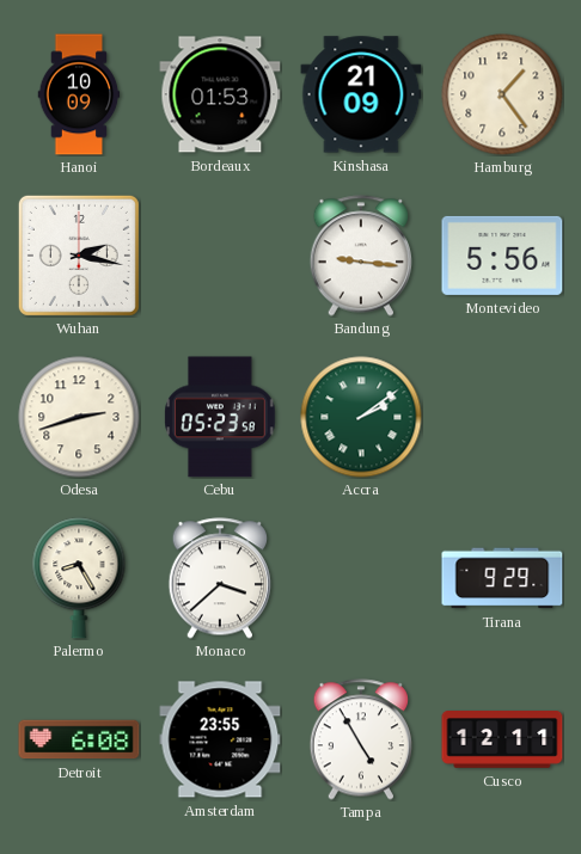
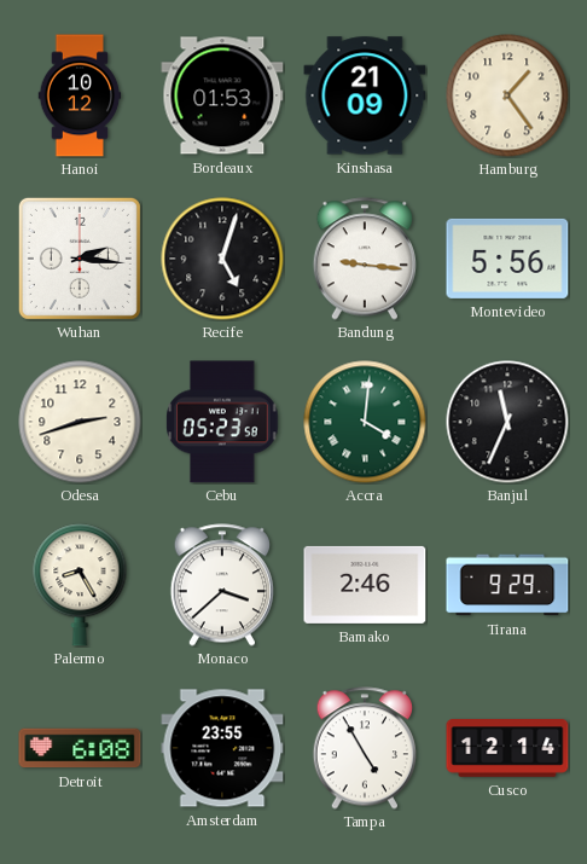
Hanoi: 10:09 -> 10:12
Wuhan: 2:17 -> 2:16
Recife: none -> 5:03
Accra: 2:09 -> 4:01
Banjul: none -> 11:34
Bamako: none -> 2:46
Cusco: 12:11 -> 12:14
